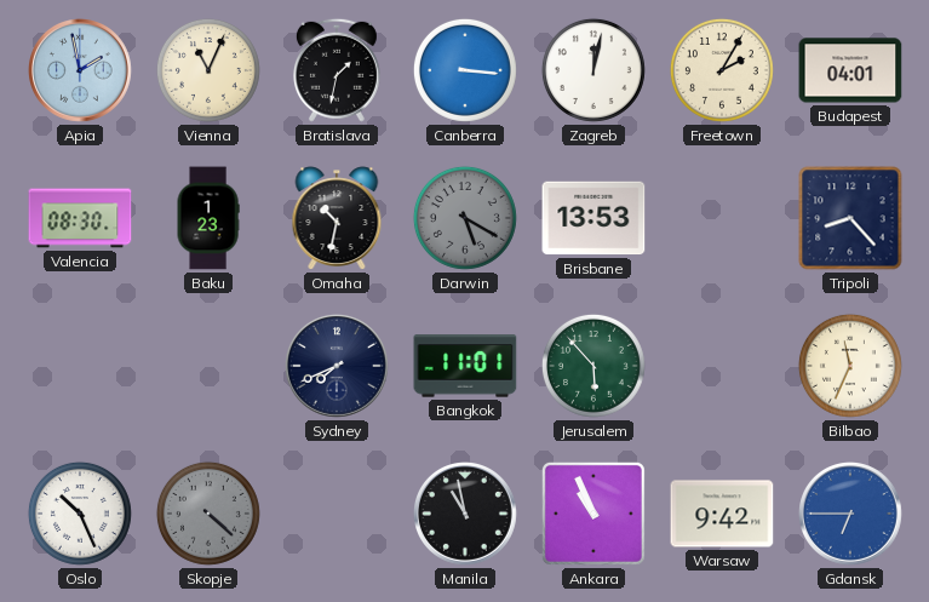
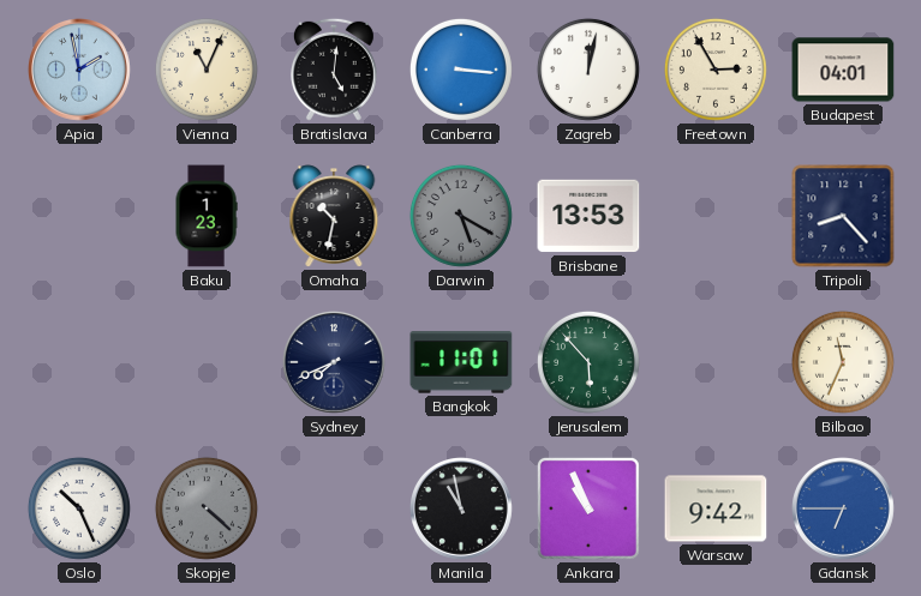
Bratislava: 1:32 -> 5:01
Freetown: 2:05 -> 2:55
Valencia: 08:30 -> none
